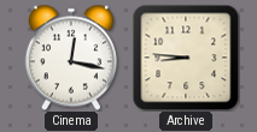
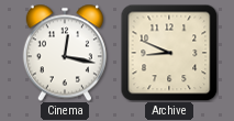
Archive: 8:46 -> 8:49
